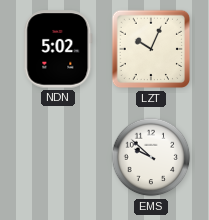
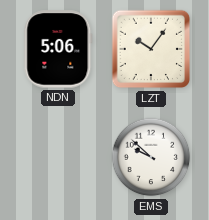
NDN: 5:02 -> 5:06
LZT: 10:04 -> 10:06
